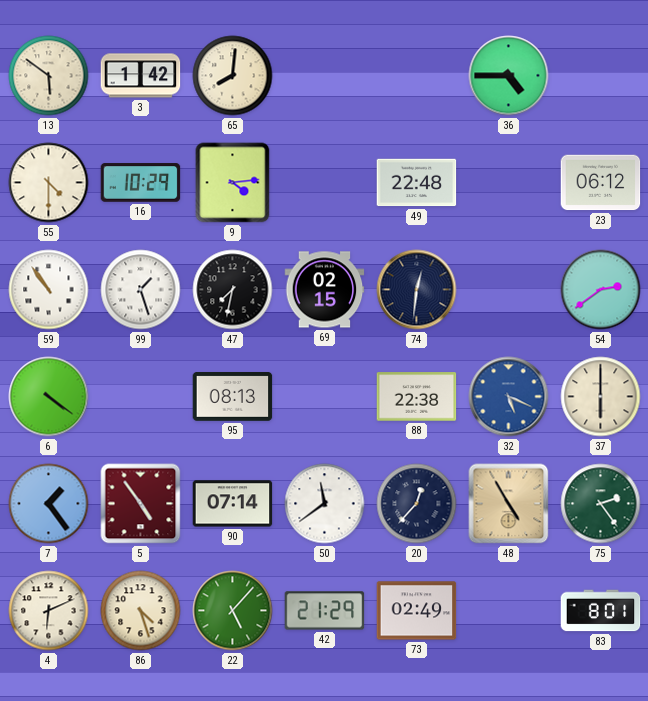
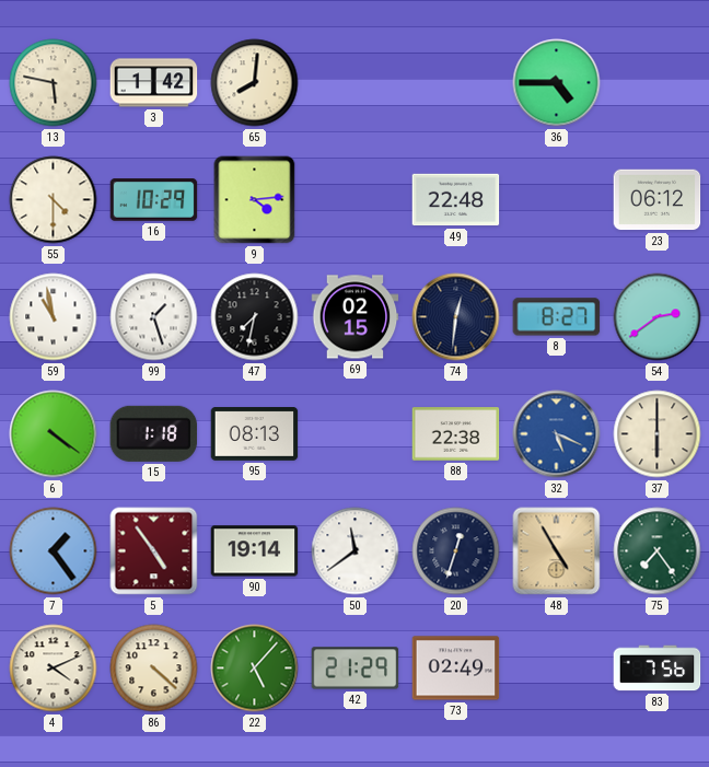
13: 5:51 -> 5:47
59: 10:54 -> 10:58
8: none -> 8:27
15: none -> 1:18
90: 07:14 -> 19:14
20: 12:37 -> 12:33
75: 2:24 -> 7:24
4: 6:11 -> 4:11
86: 4:27 -> 4:22
83: 8:01 -> 7:56
